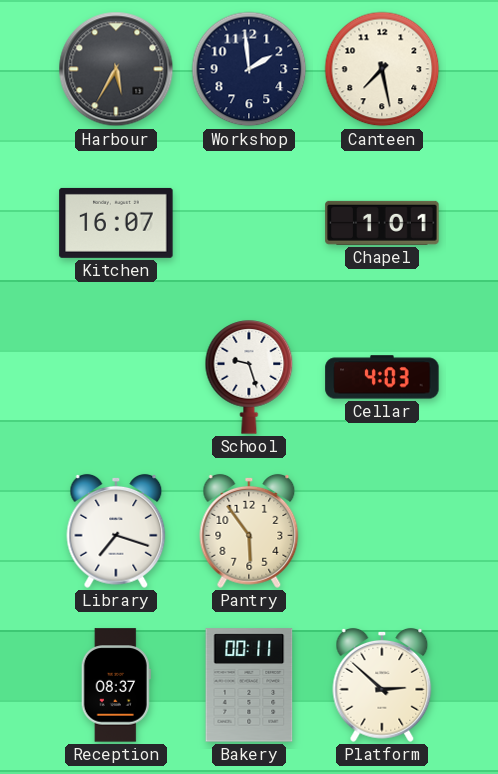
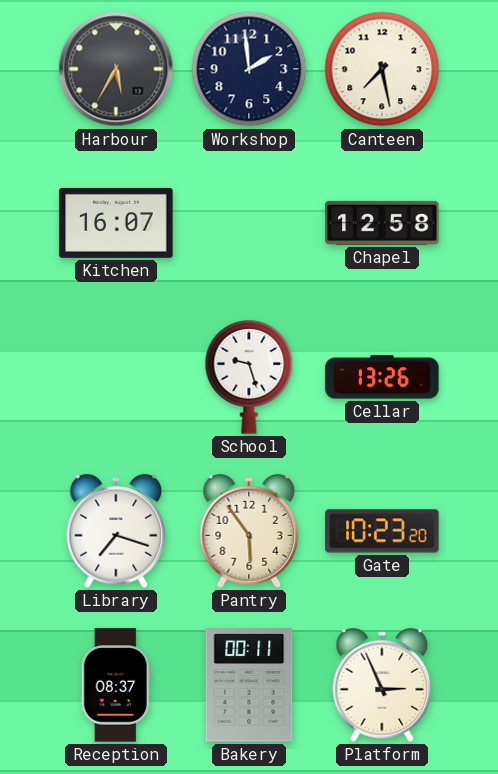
Chapel: 1:01 -> 12:58
Cellar: 4:03 -> 13:26
Gate: none -> 10:23
Platform: 2:52 -> 2:56
